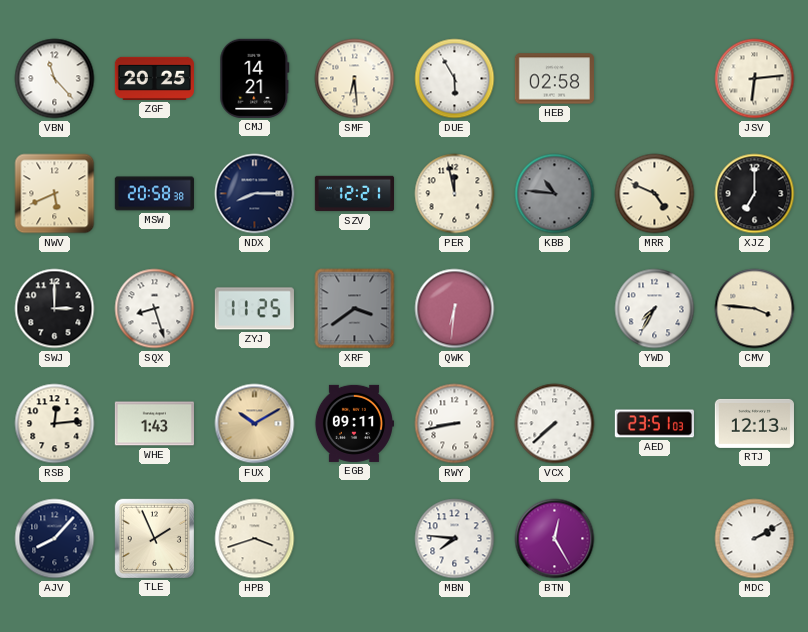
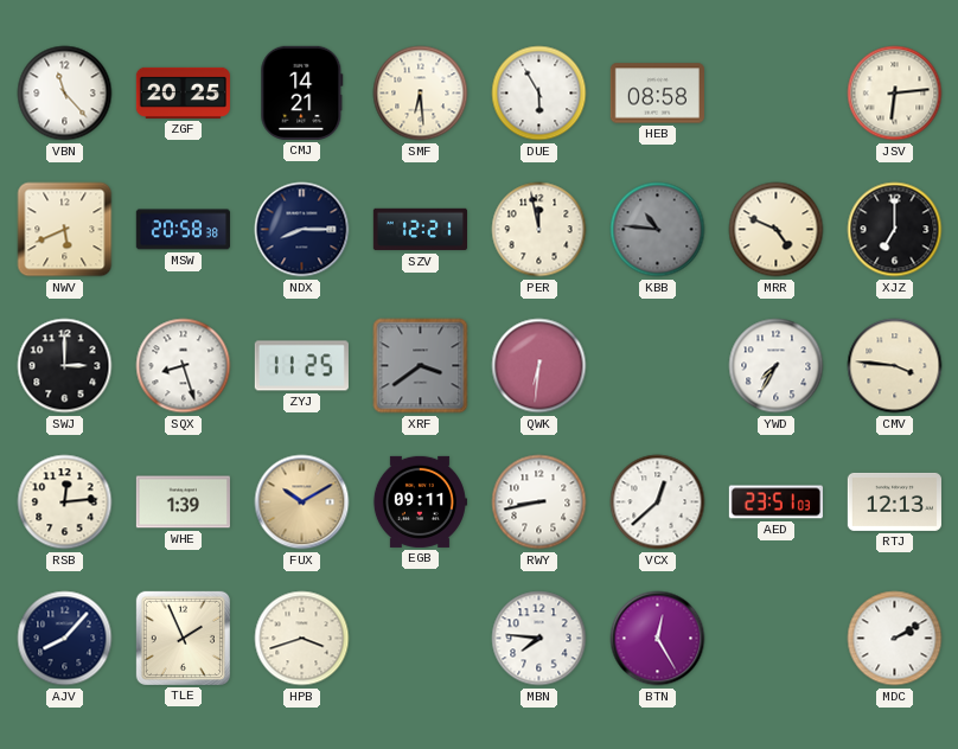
HEB: 02:58 -> 08:58
WHE: 1:43 -> 1:39
VCX: 7:38 -> 12:38
